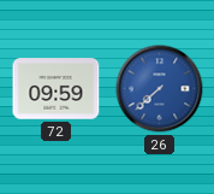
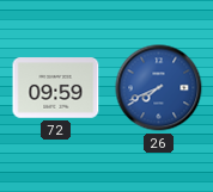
26: 7:38 -> 7:41
